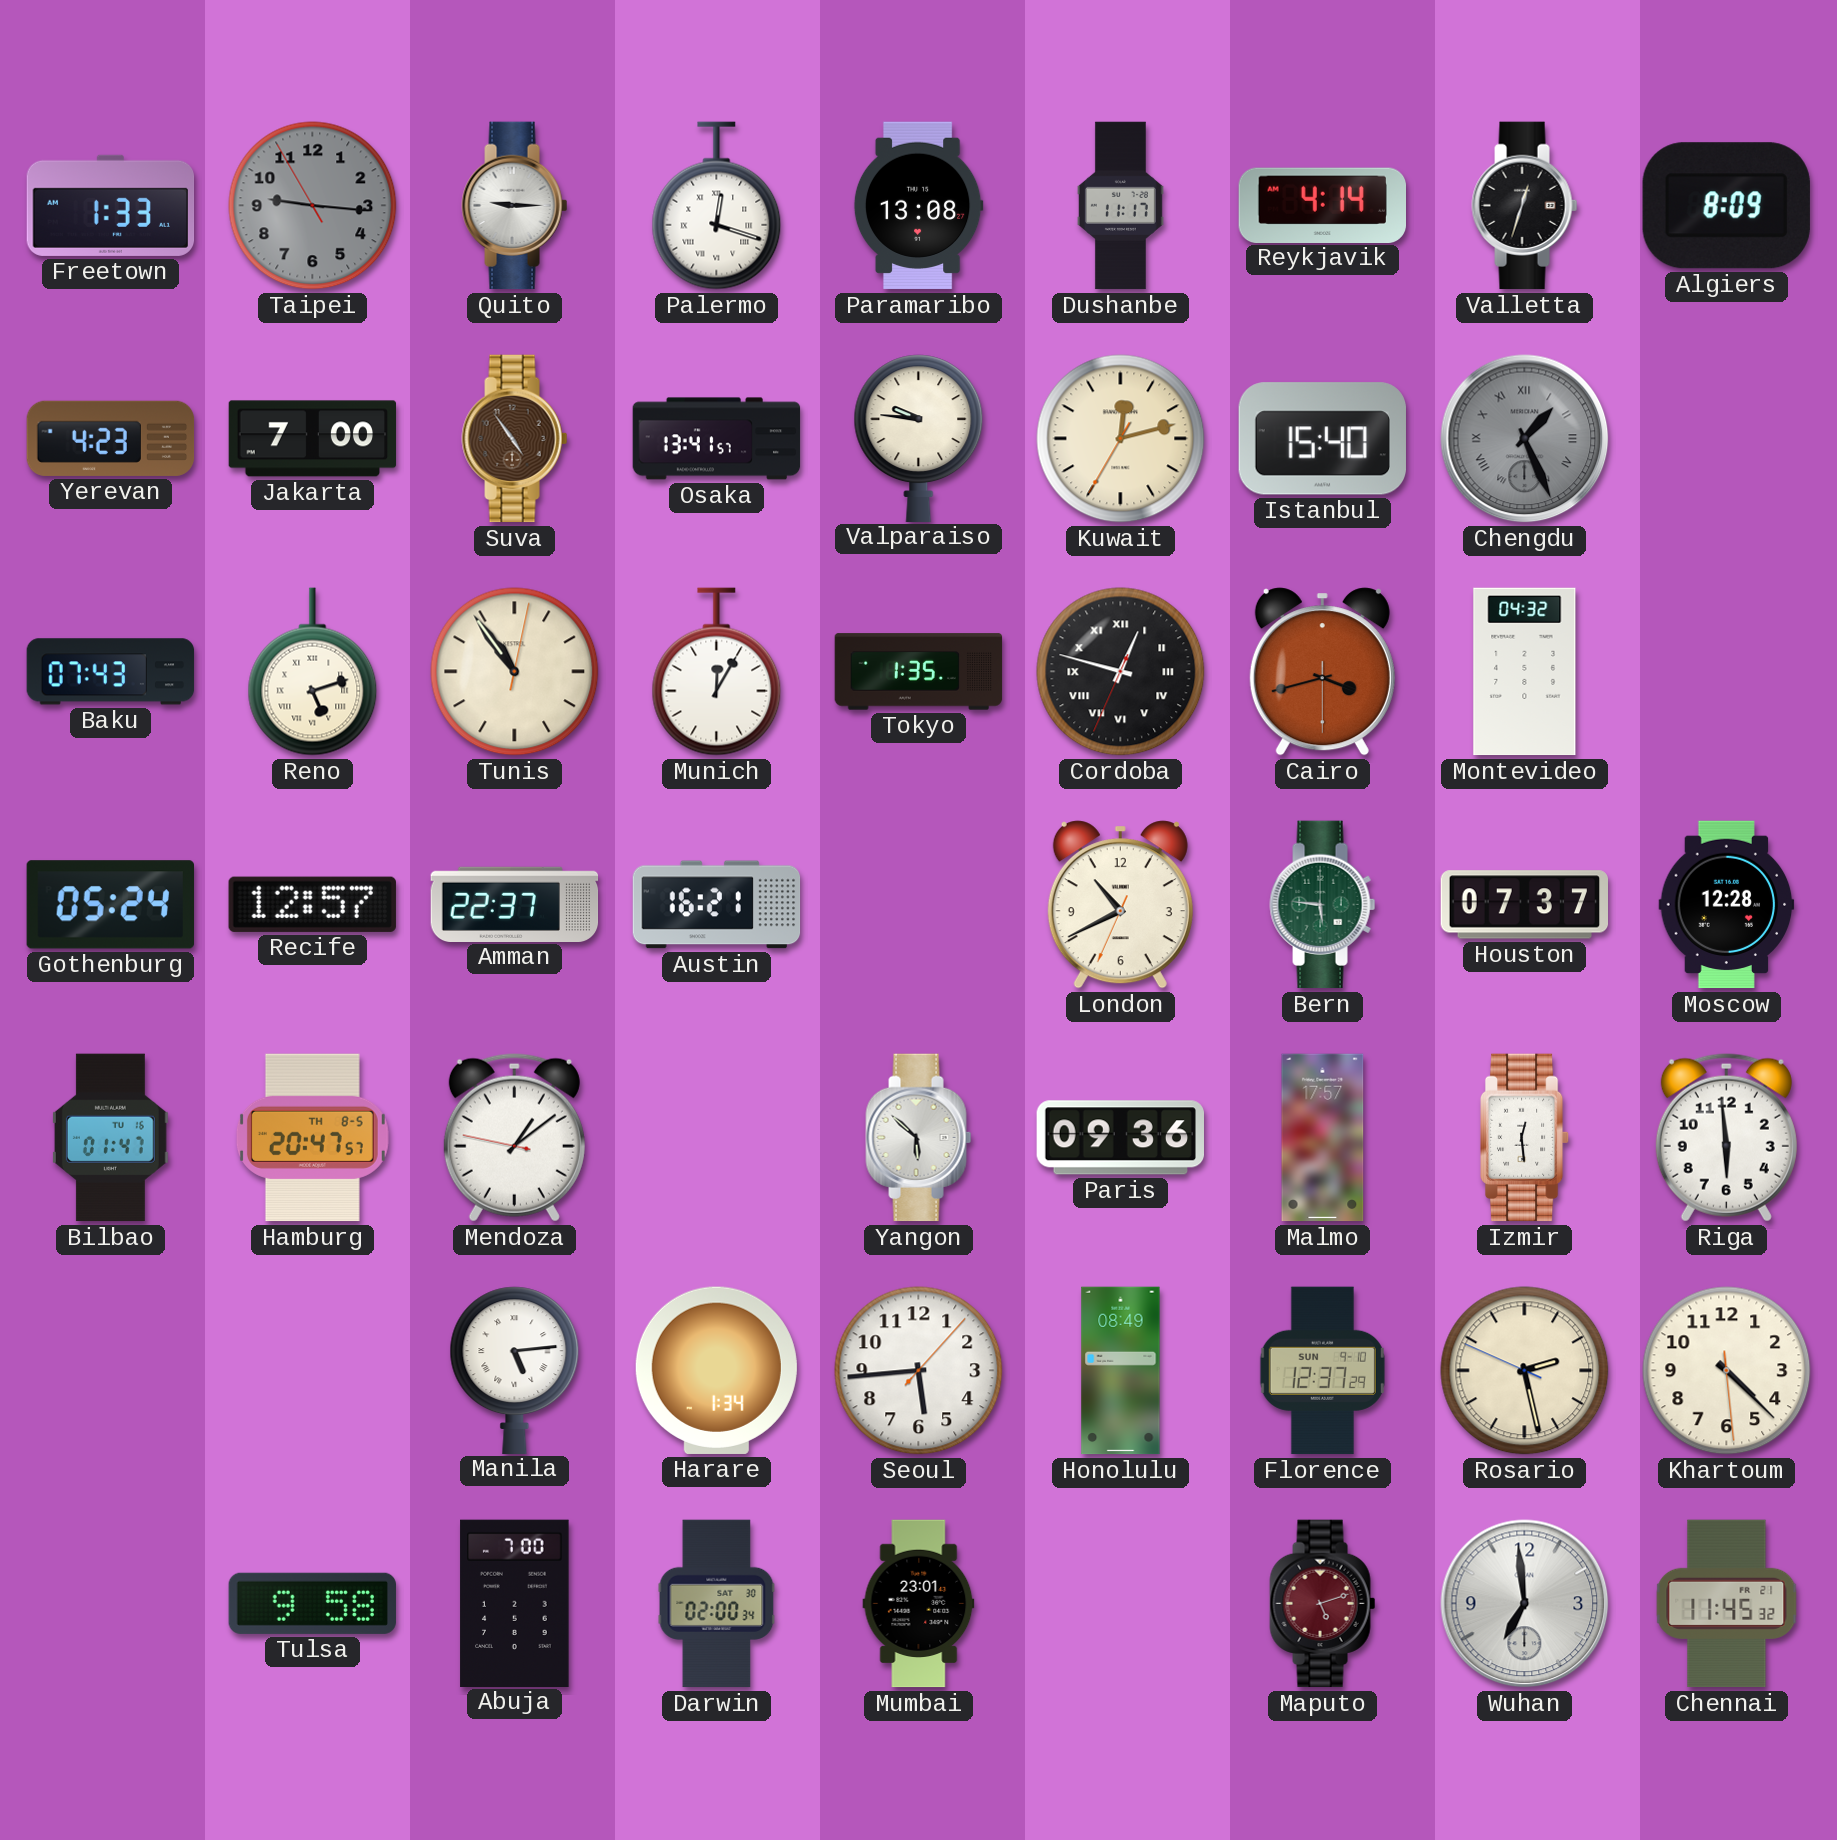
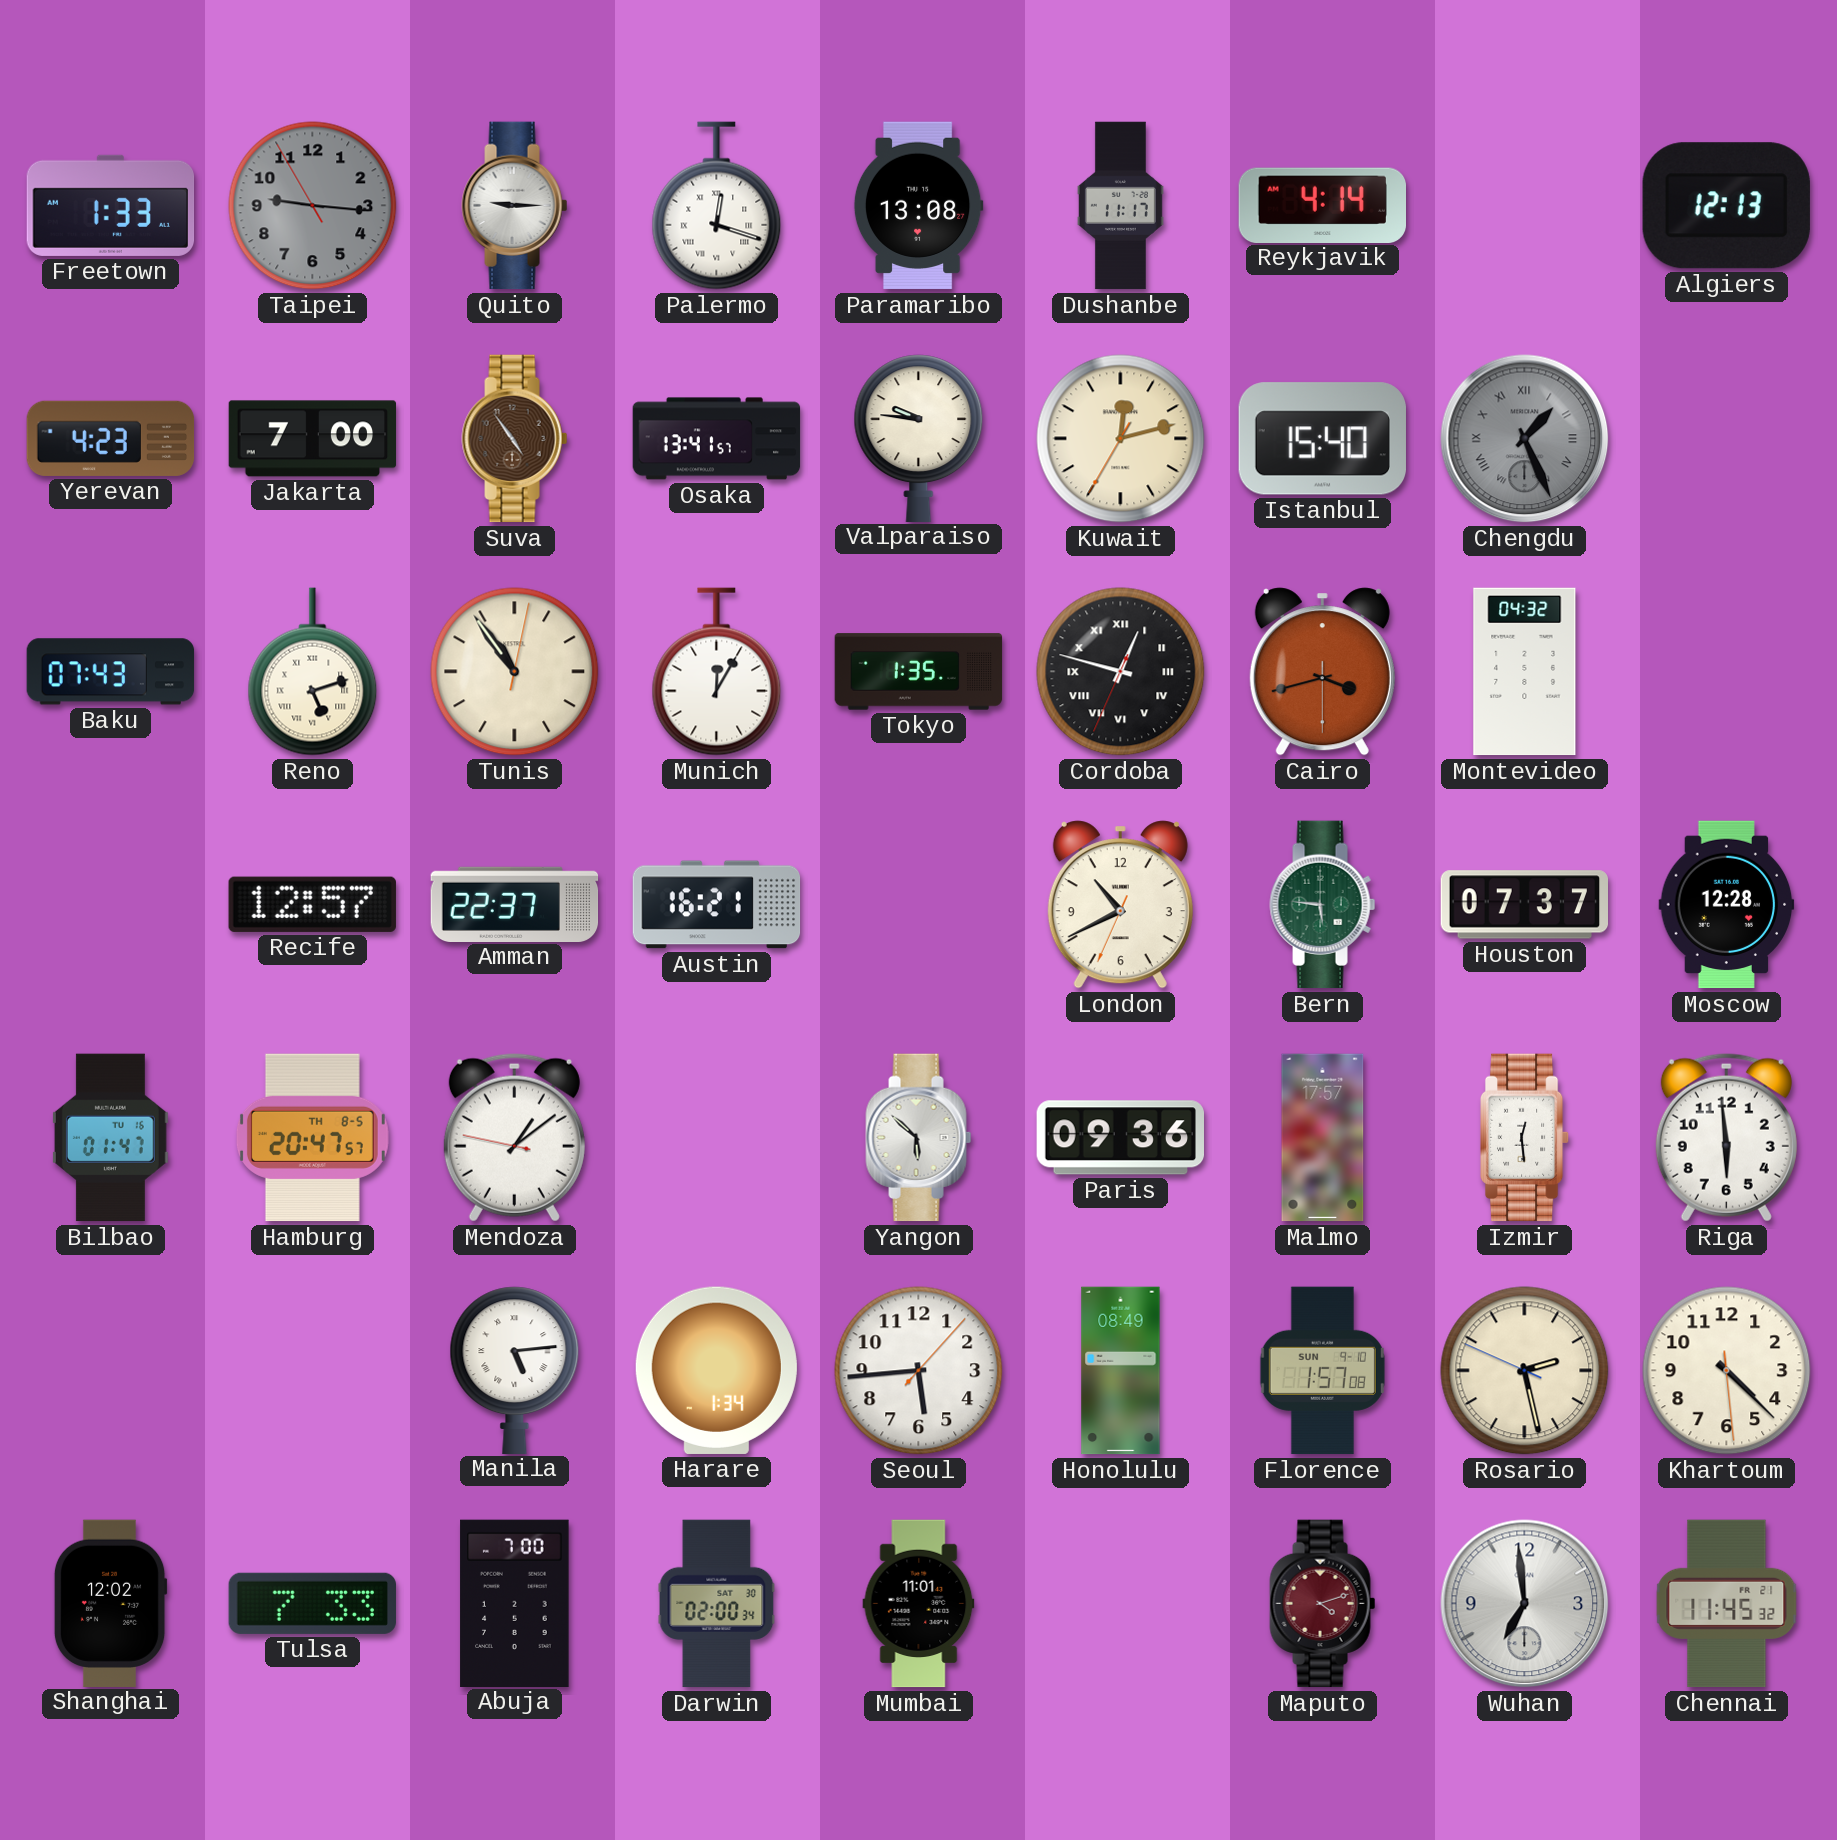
Valletta: 12:33 -> none
Algiers: 8:09 -> 12:13
Gothenburg: 05:24 -> none
Florence: 12:37 -> 1:57
Shanghai: none -> 12:02
Tulsa: 9:58 -> 7:33
Mumbai: 23:01 -> 11:01
Maputo: 5:12 -> 4:12
